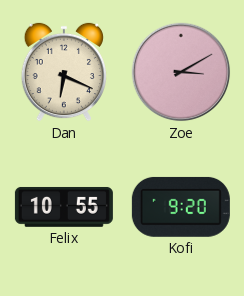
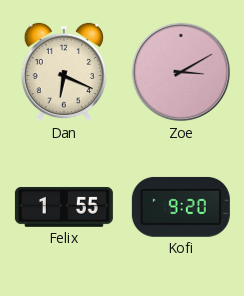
Felix: 10:55 -> 1:55
